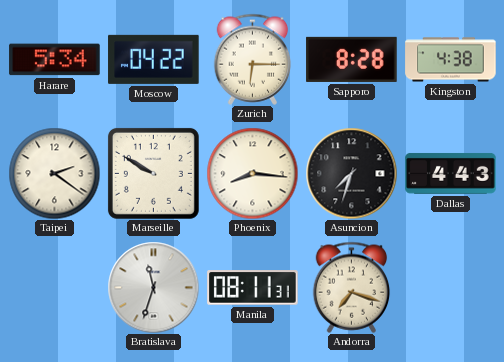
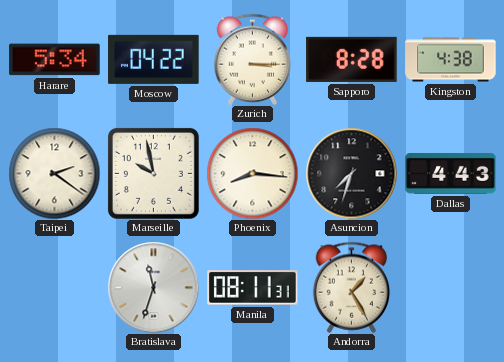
Zurich: 6:15 -> 3:15
Marseille: 9:50 -> 9:58
Andorra: 7:18 -> 1:25
